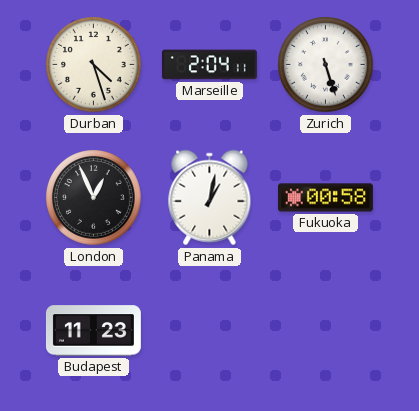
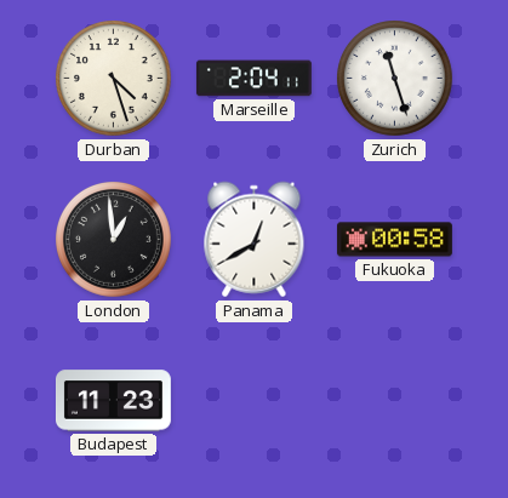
Zurich: 5:27 -> 11:27
London: 12:56 -> 12:59
Panama: 1:02 -> 12:40
